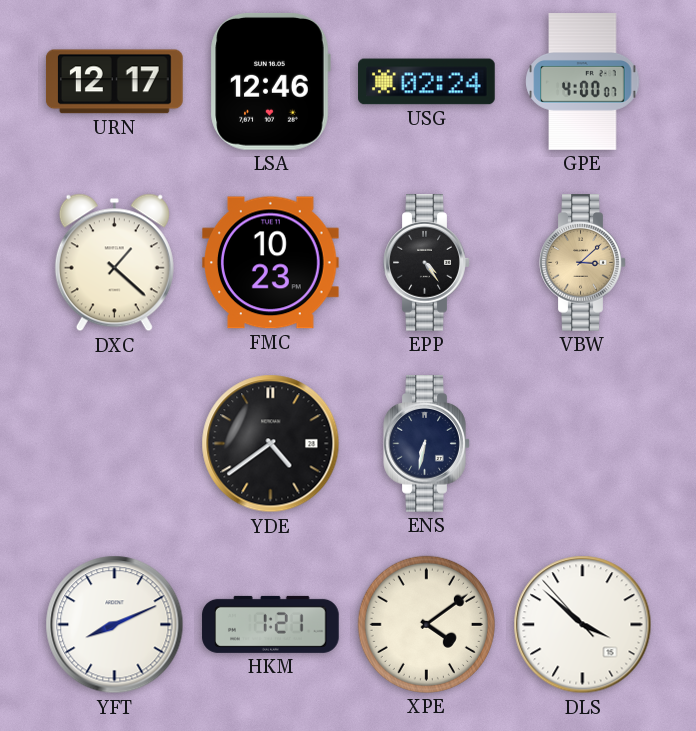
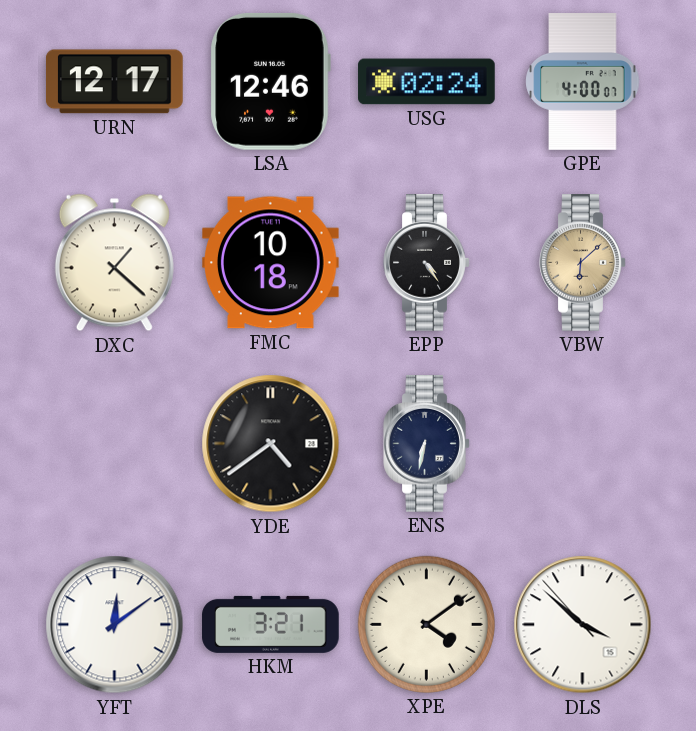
FMC: 10:23 -> 10:18
VBW: 3:08 -> 6:08
YFT: 8:11 -> 12:09
HKM: 1:21 -> 3:21
